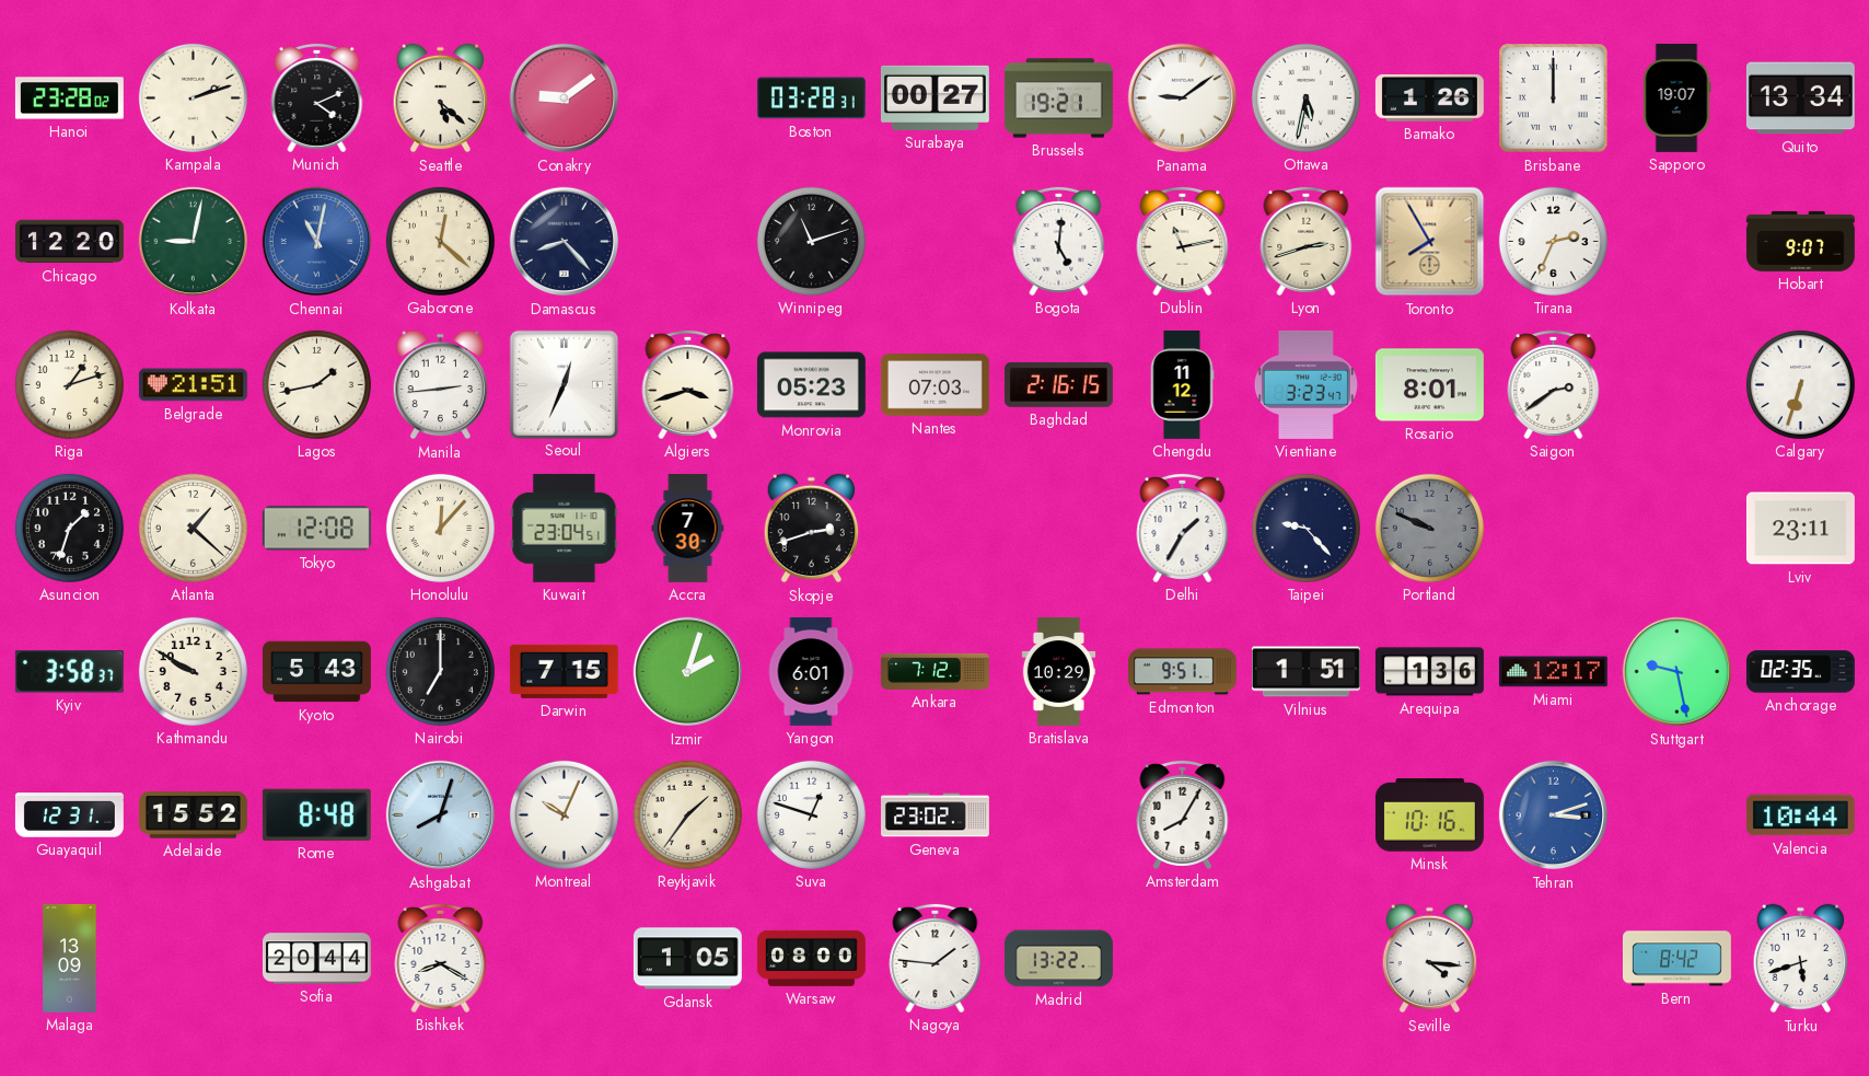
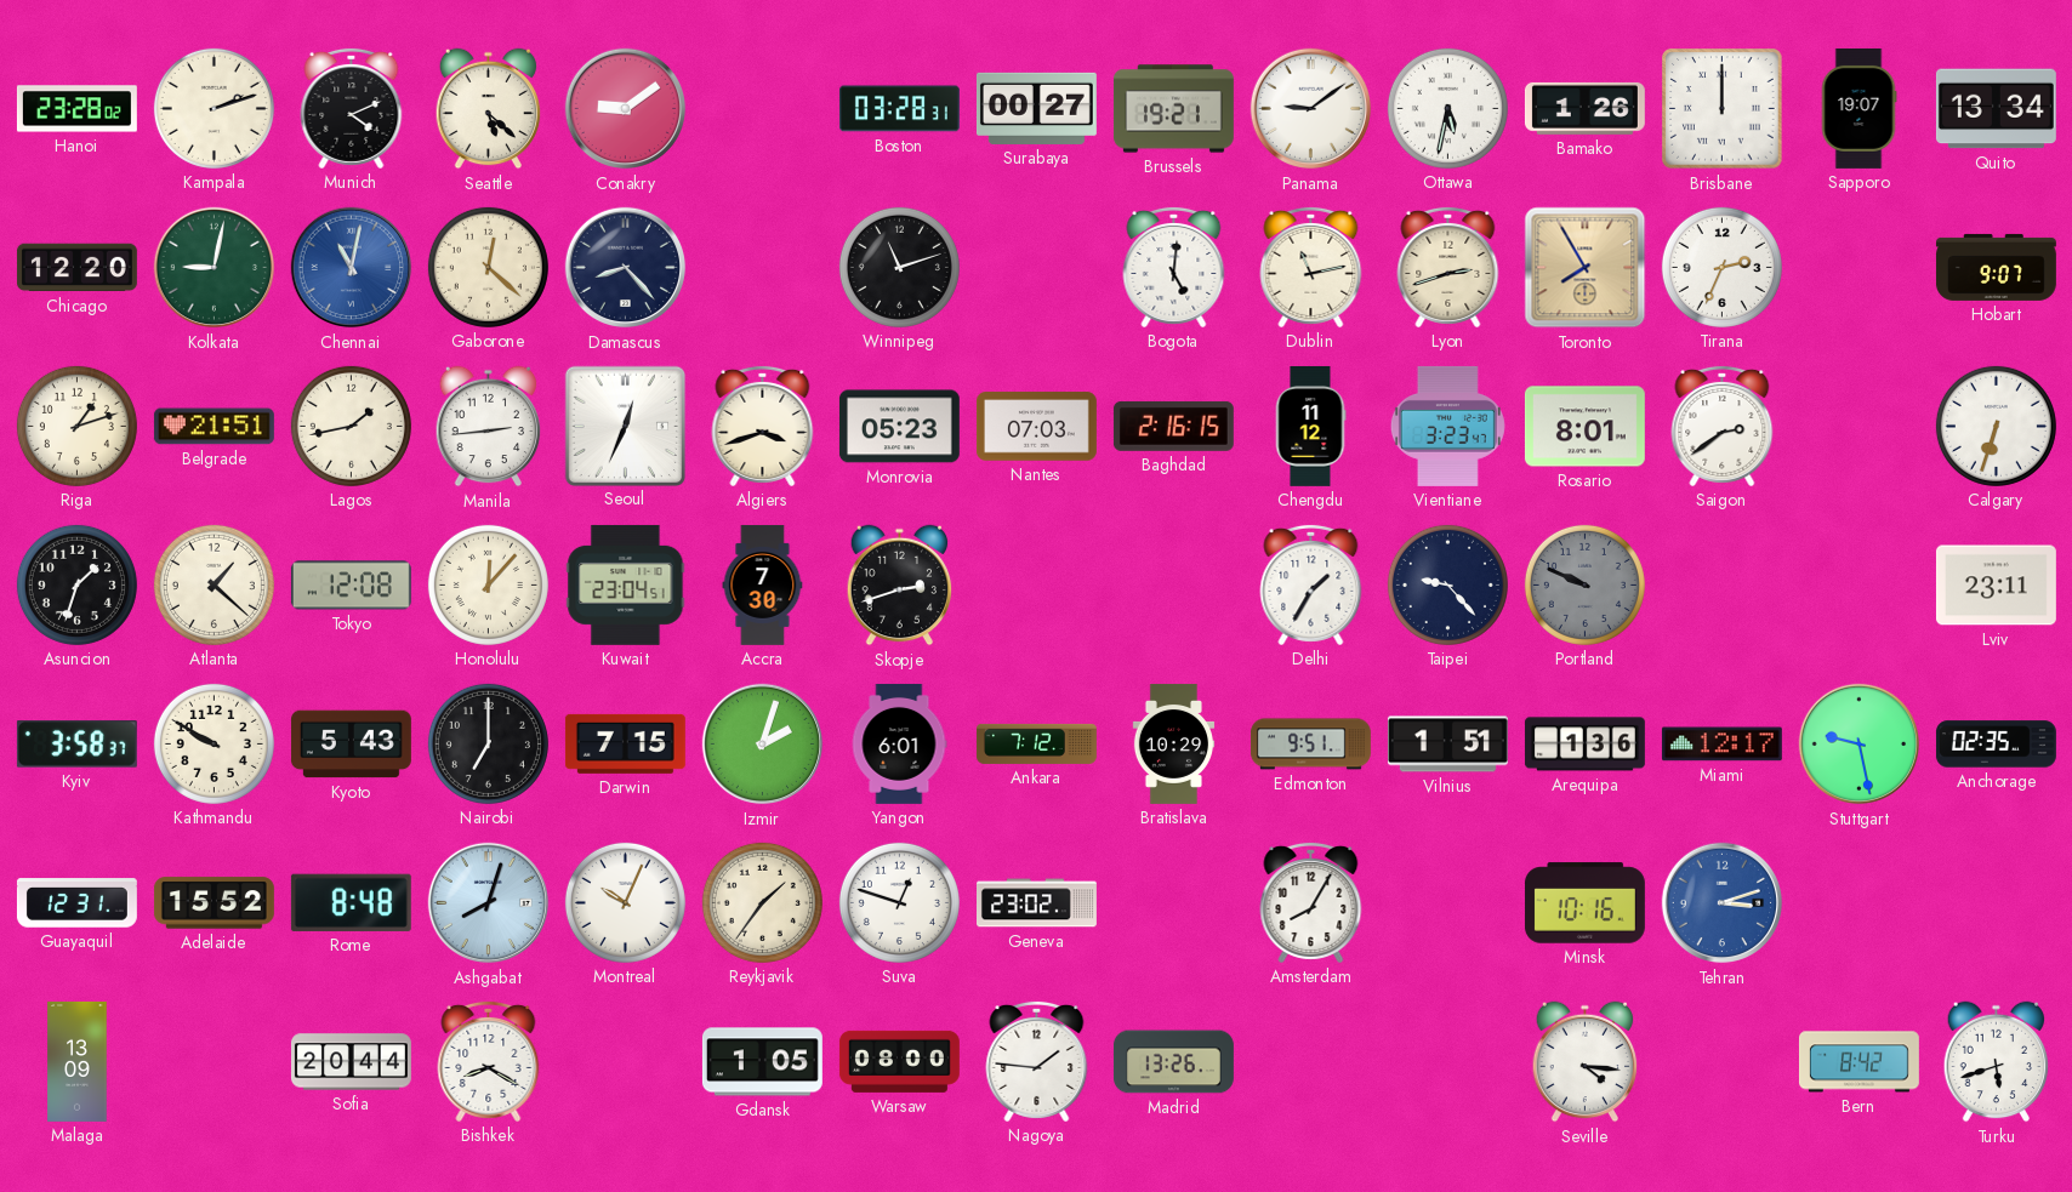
Valencia: 10:44 -> none
Madrid: 13:22 -> 13:26
